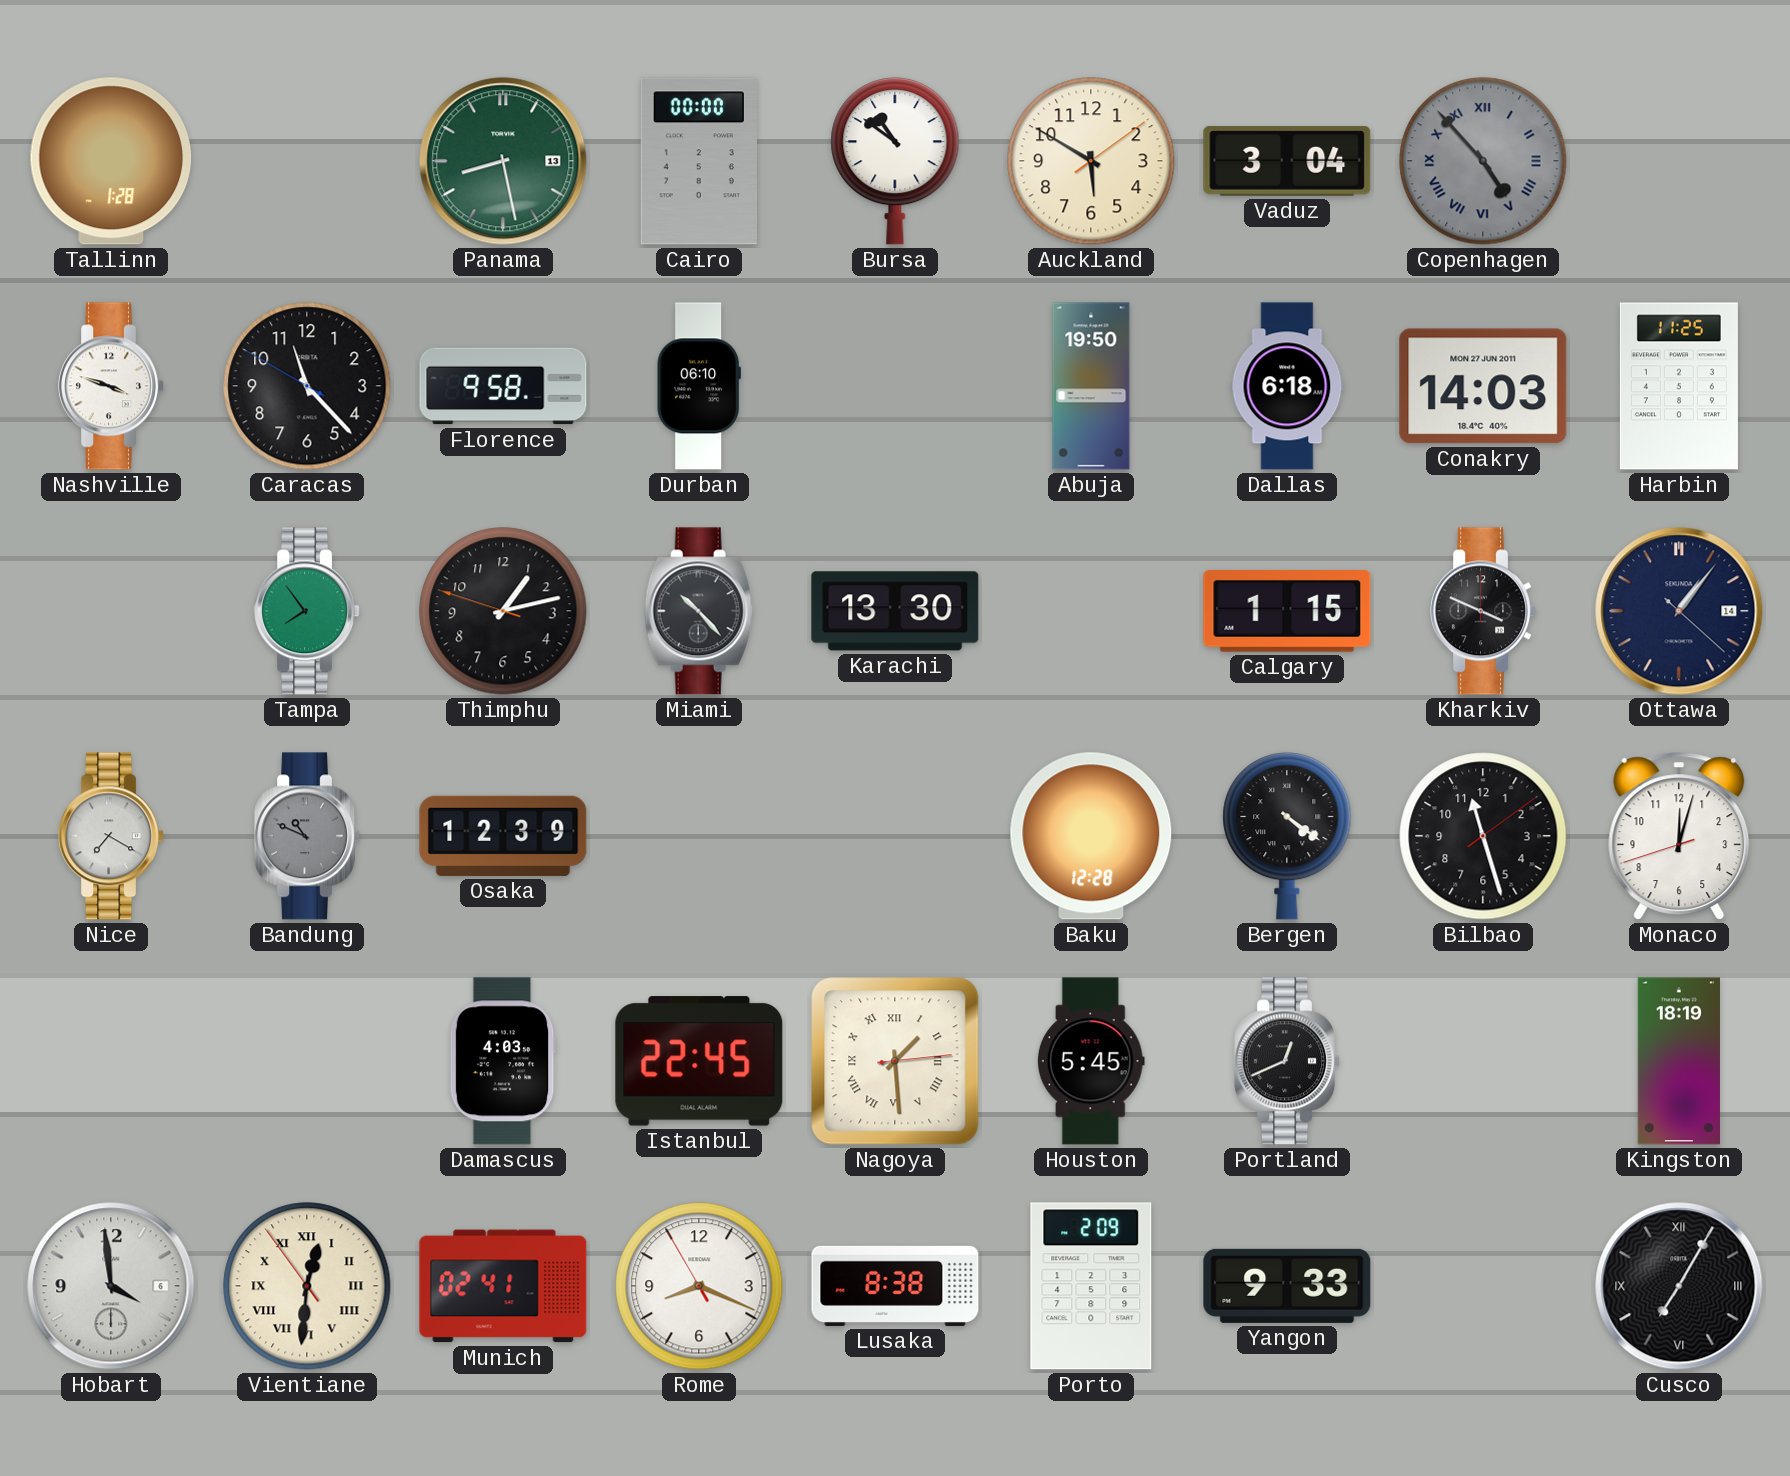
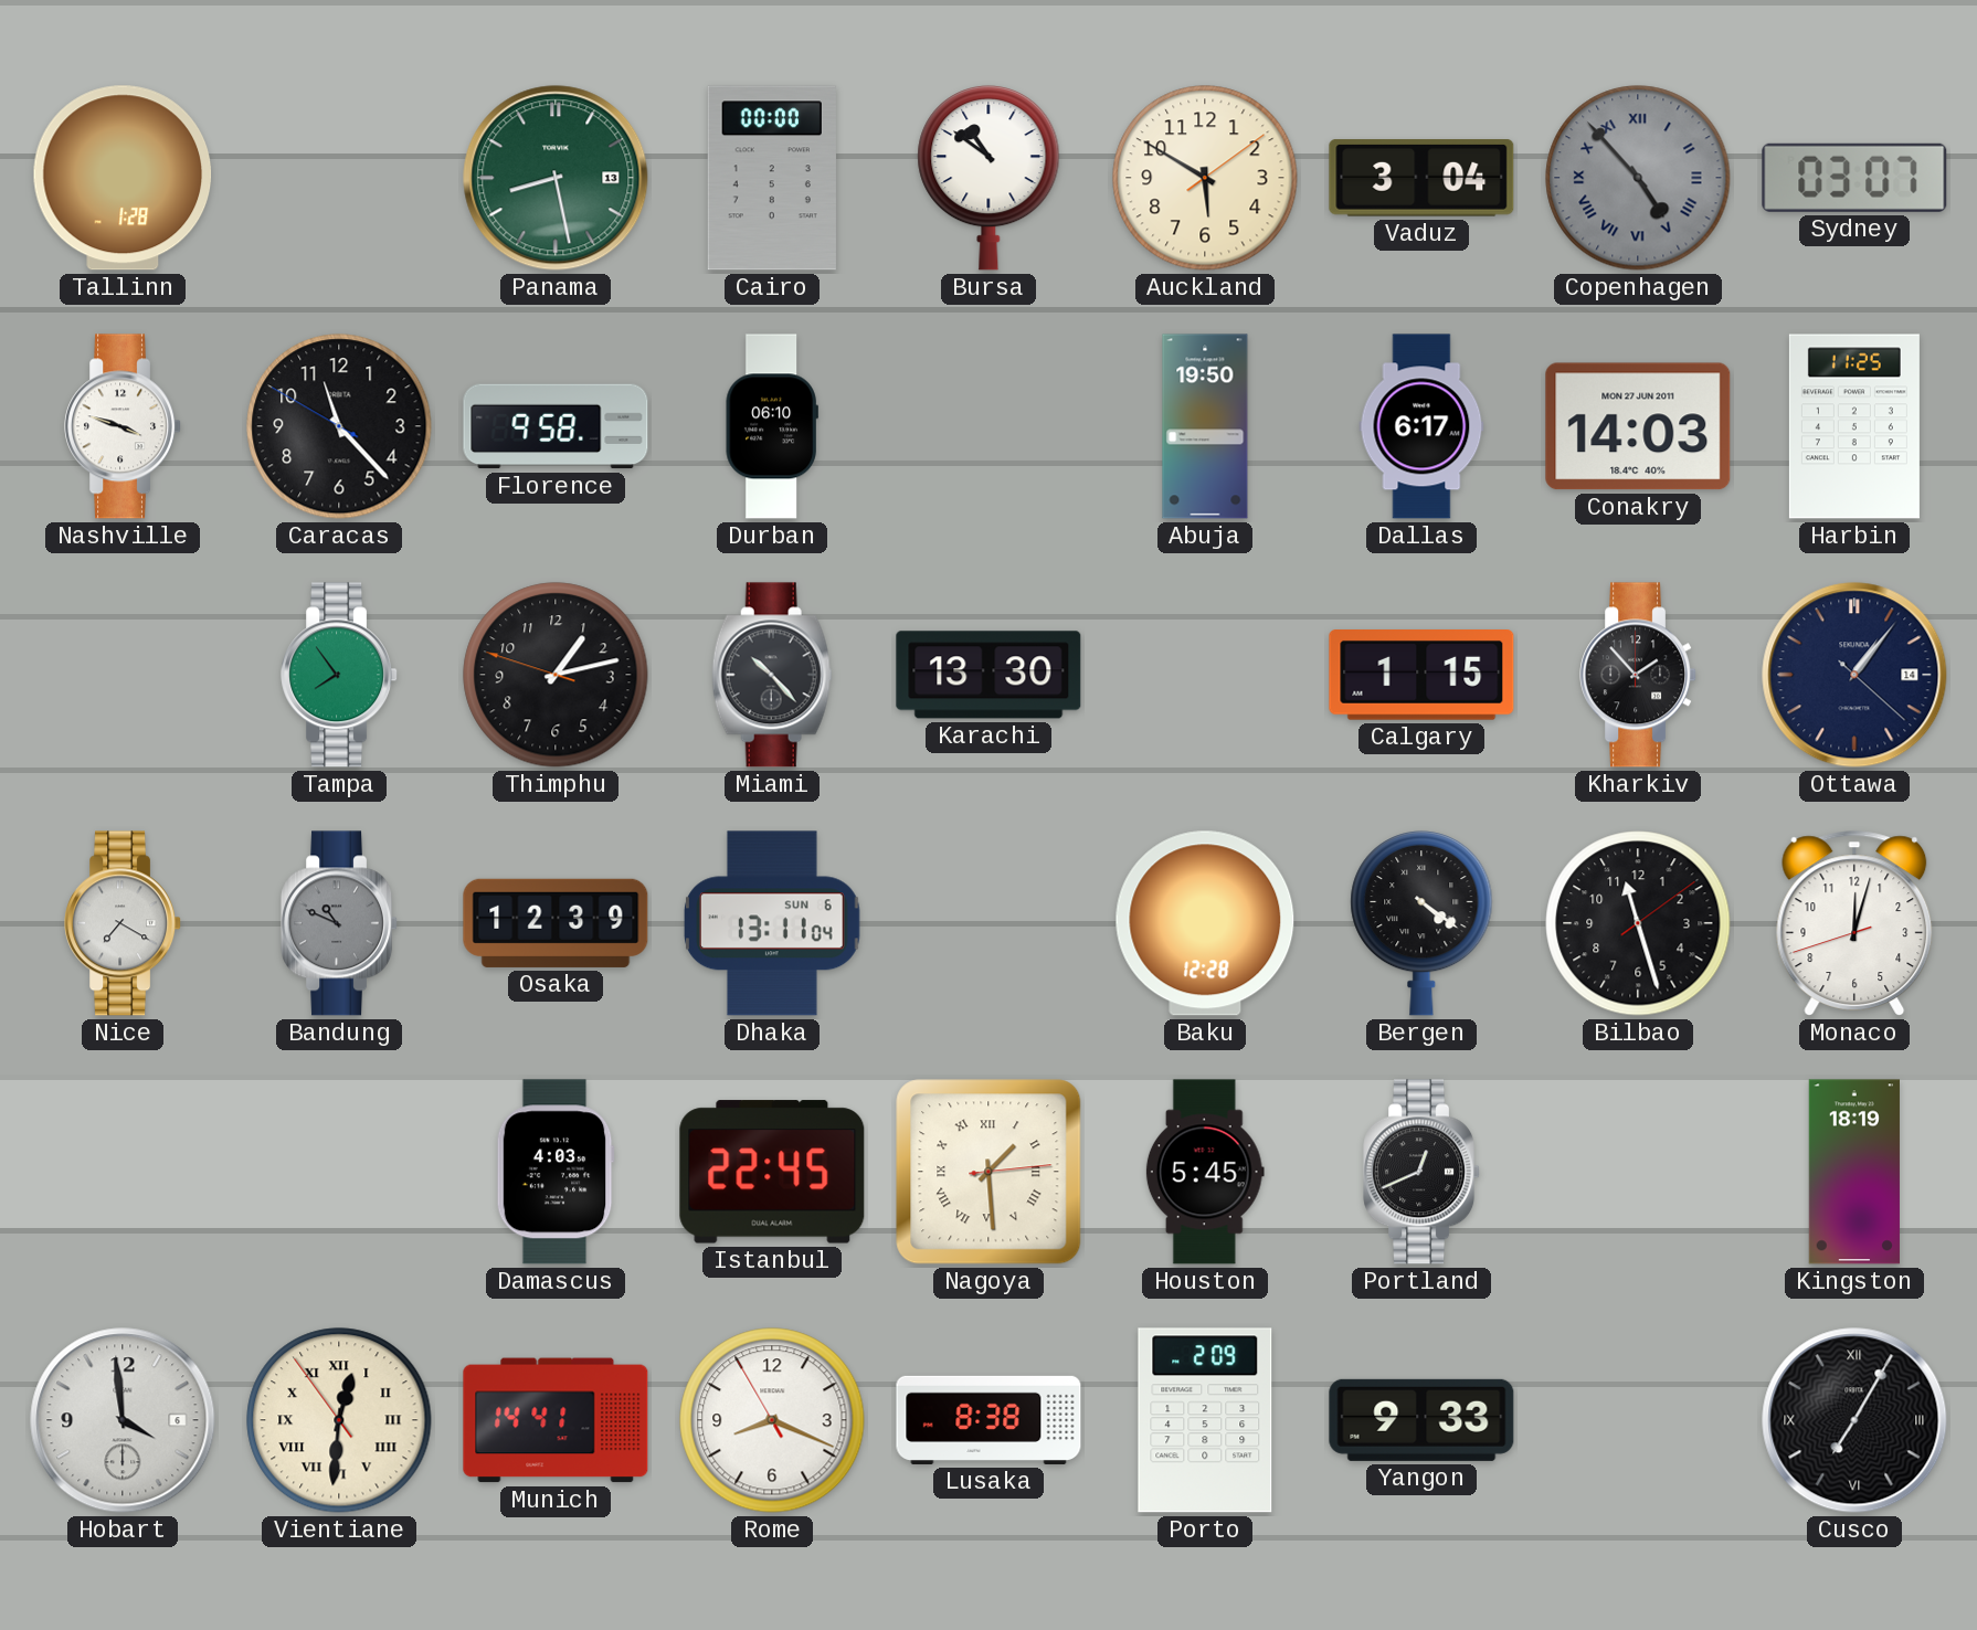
Sydney: none -> 03:07
Dallas: 6:18 -> 6:17
Kharkiv: 3:49 -> 1:53
Dhaka: none -> 13:11
Munich: 02:41 -> 14:41
